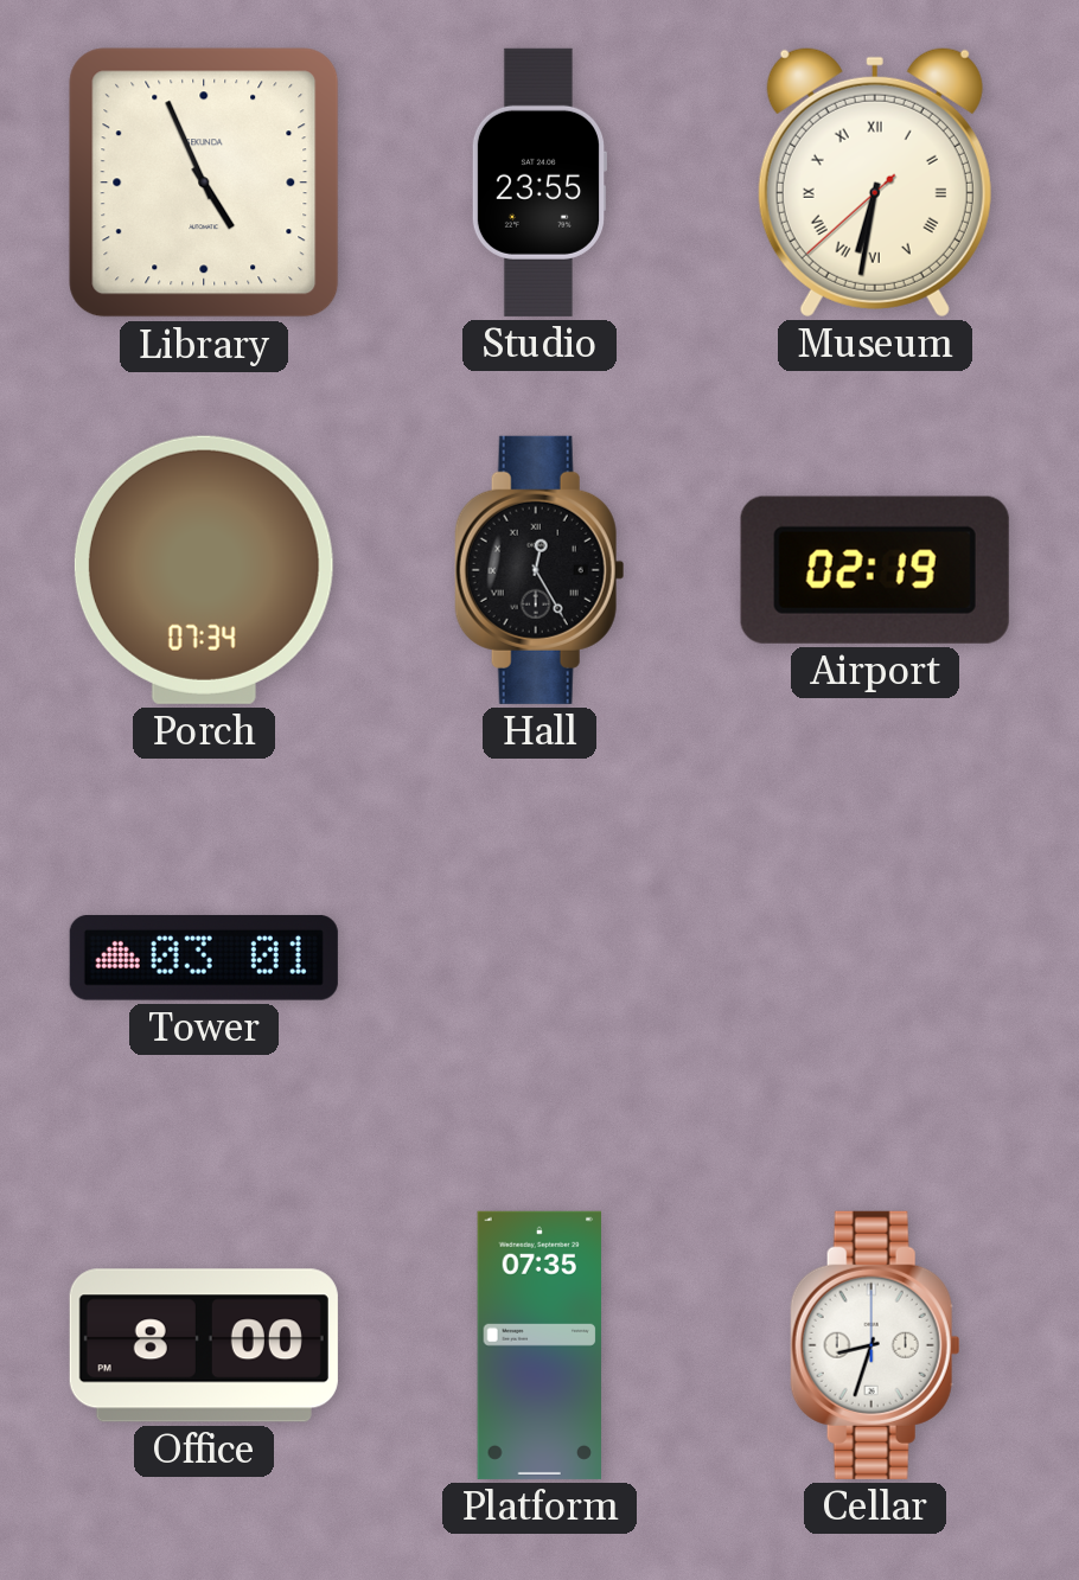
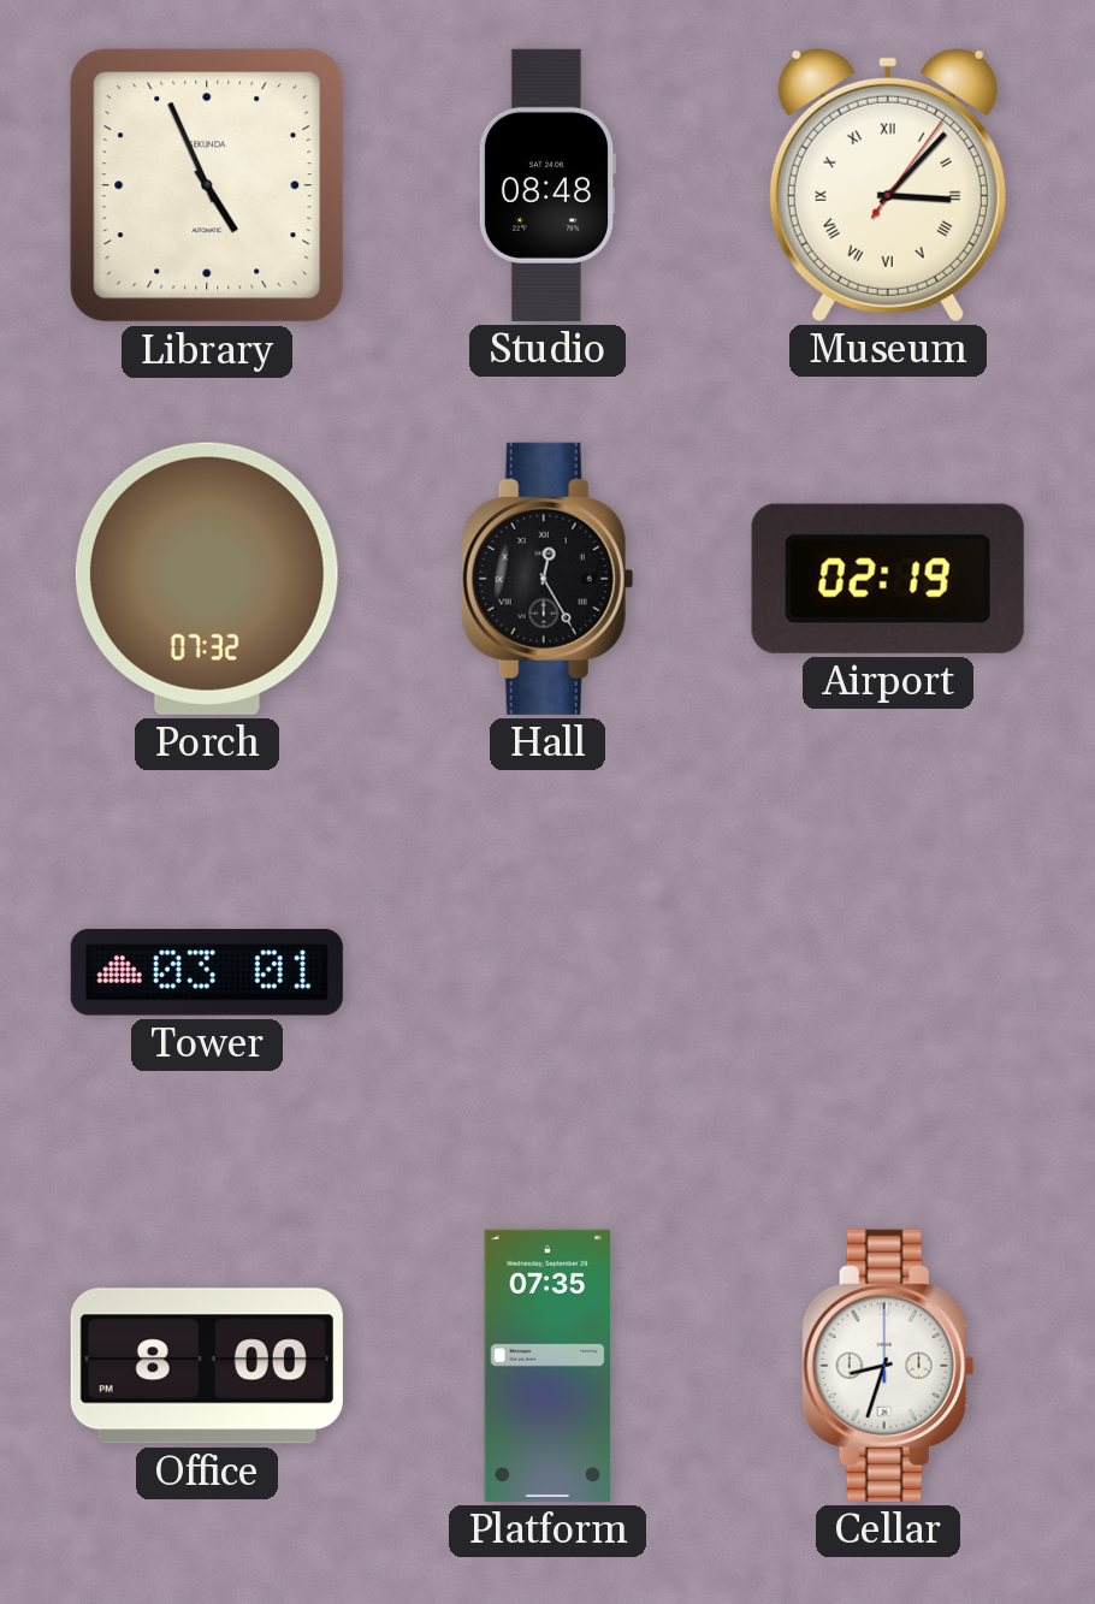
Studio: 23:55 -> 08:48
Museum: 6:31 -> 3:07
Porch: 07:34 -> 07:32
